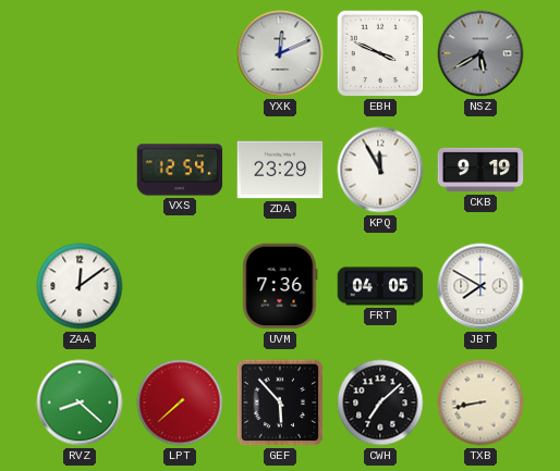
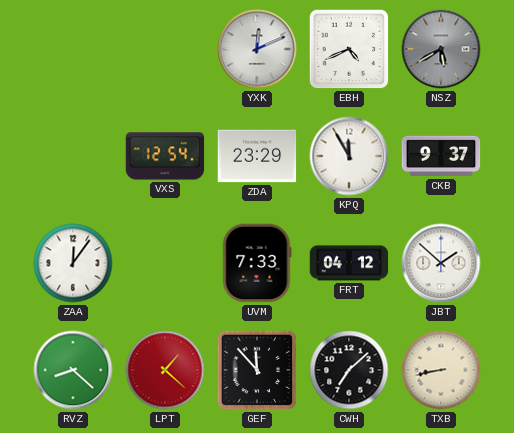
EBH: 3:49 -> 4:41
CKB: 9:19 -> 9:37
ZAA: 12:09 -> 12:06
UVM: 7:36 -> 7:33
FRT: 04:05 -> 04:12
JBT: 7:50 -> 1:52
LPT: 7:38 -> 1:22
GEF: 5:53 -> 11:53
